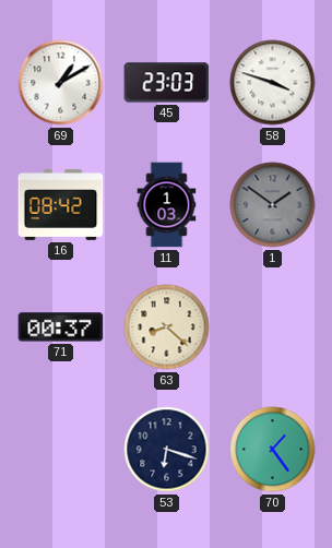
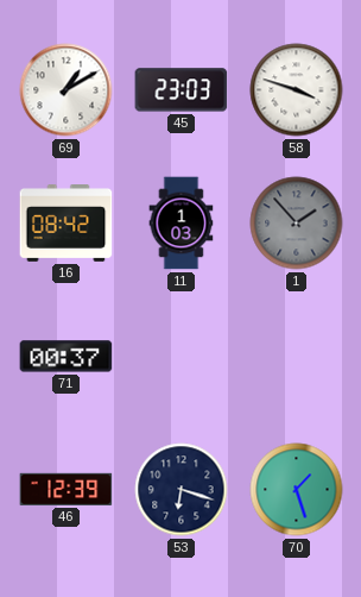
1: 1:51 -> 1:53
63: 8:22 -> none
46: none -> 12:39
70: 1:24 -> 1:27
